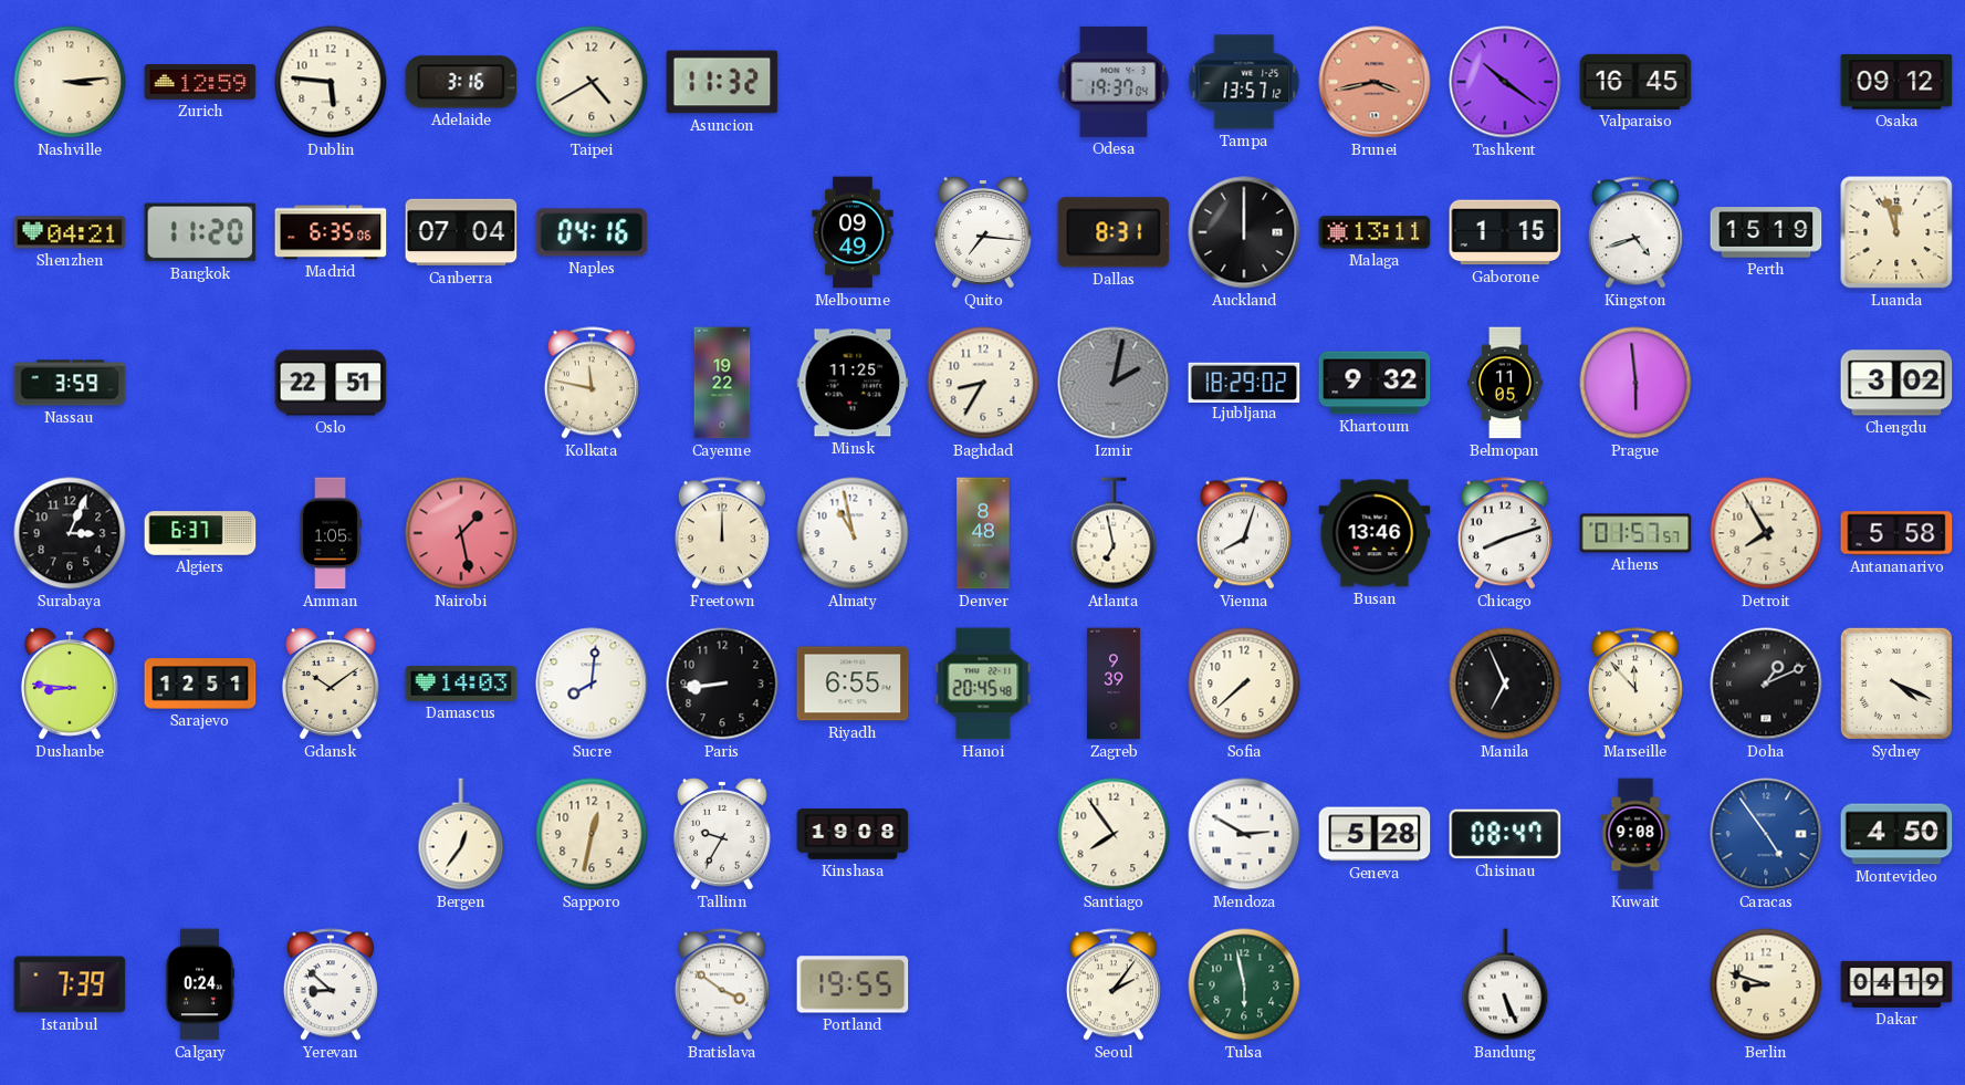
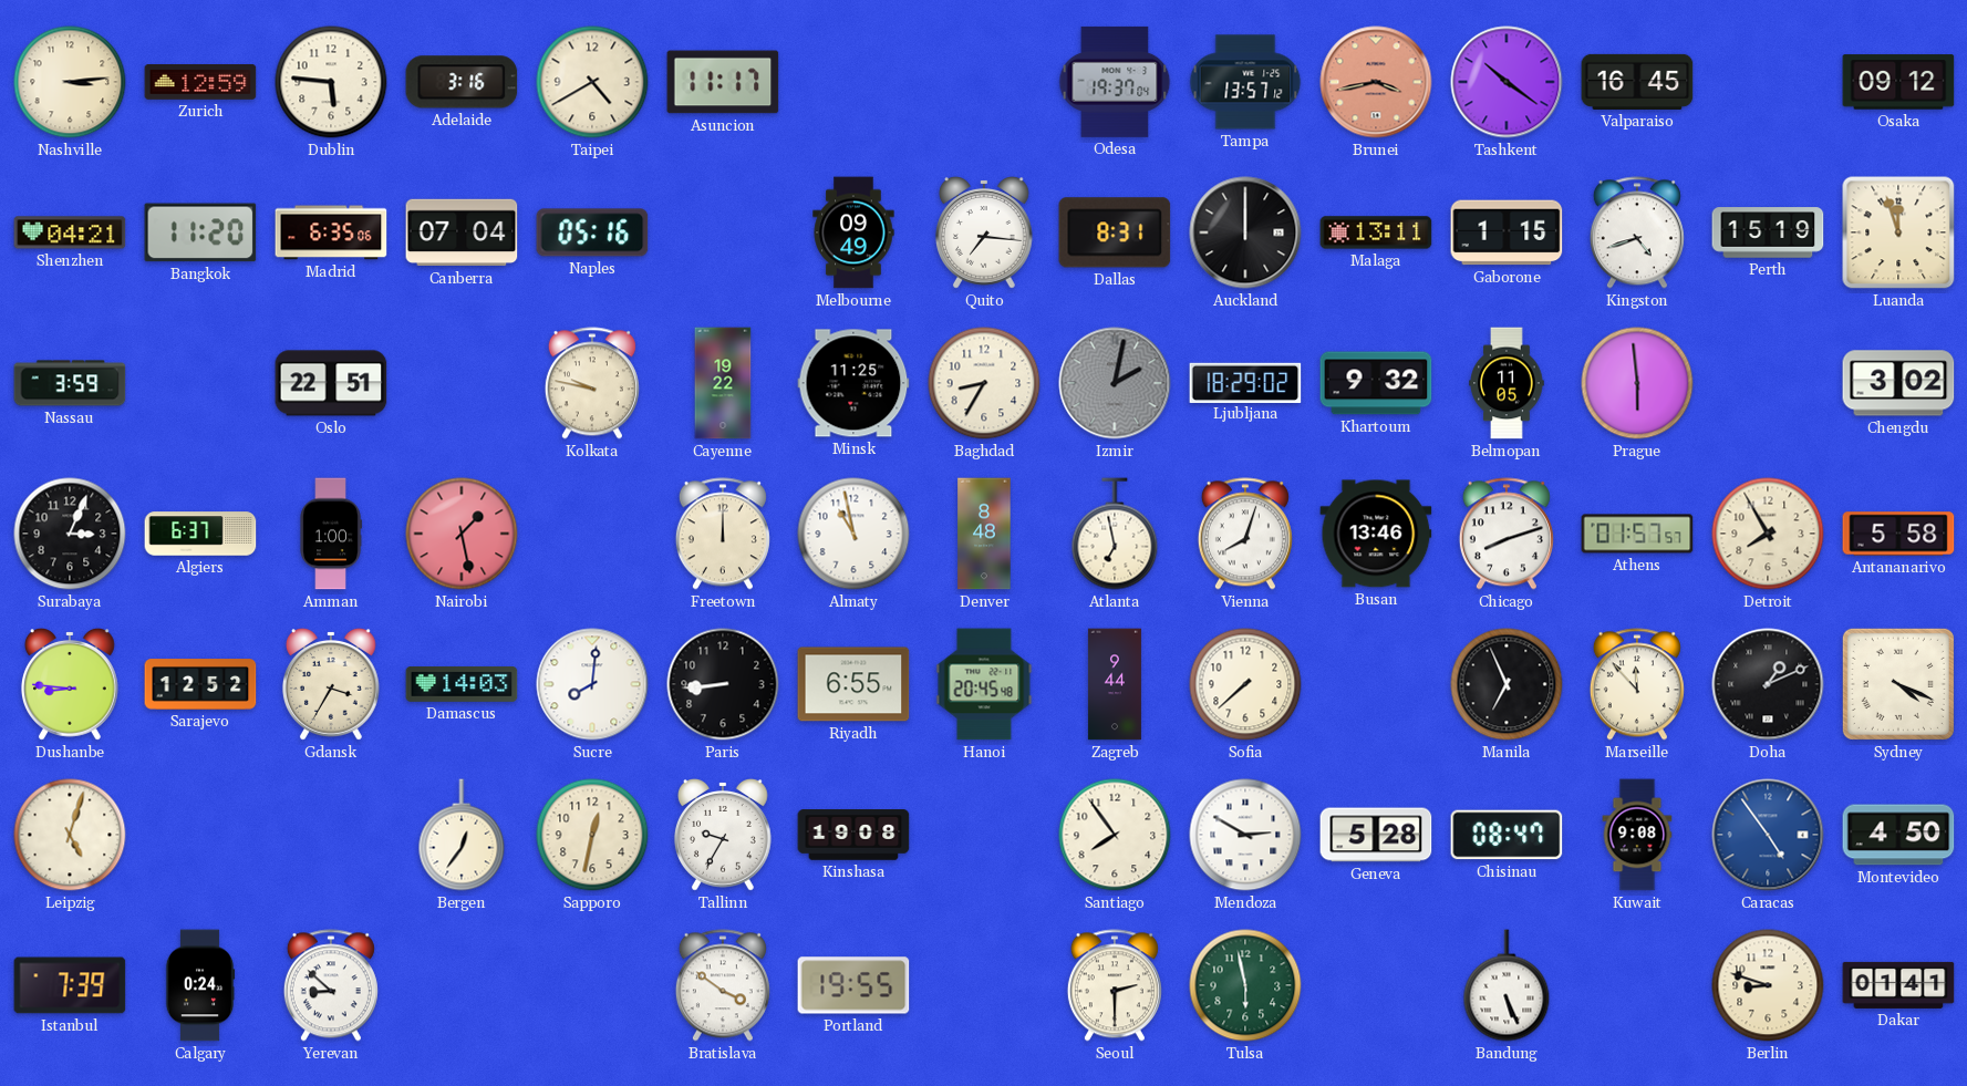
Asuncion: 11:32 -> 11:17
Naples: 04:16 -> 05:16
Kolkata: 11:47 -> 9:47
Amman: 1:05 -> 1:00
Sarajevo: 12:51 -> 12:52
Gdansk: 10:09 -> 3:35
Zagreb: 9:39 -> 9:44
Leipzig: none -> 5:03
Seoul: 2:06 -> 2:30
Dakar: 04:19 -> 01:41
